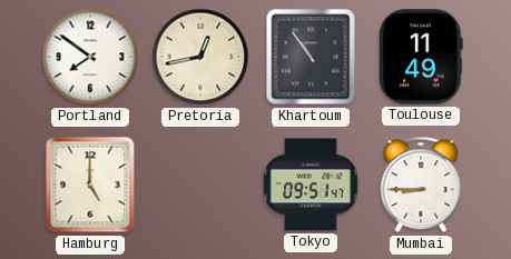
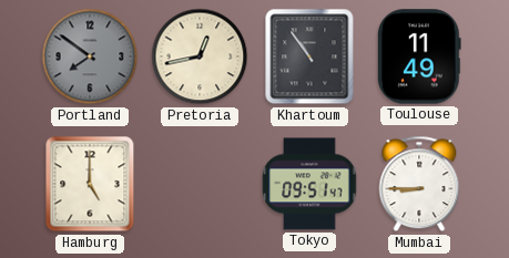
Portland dial: white -> grey
